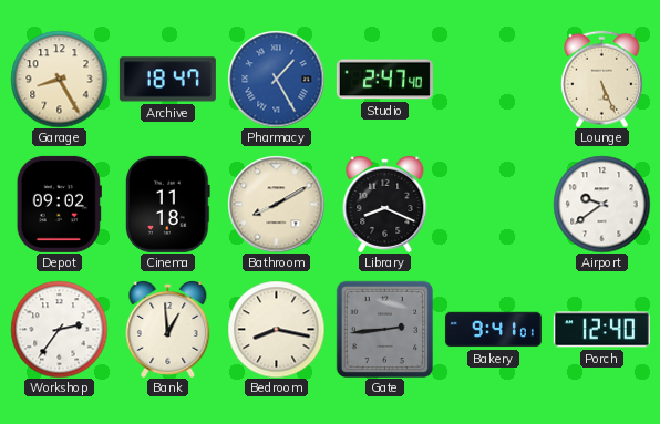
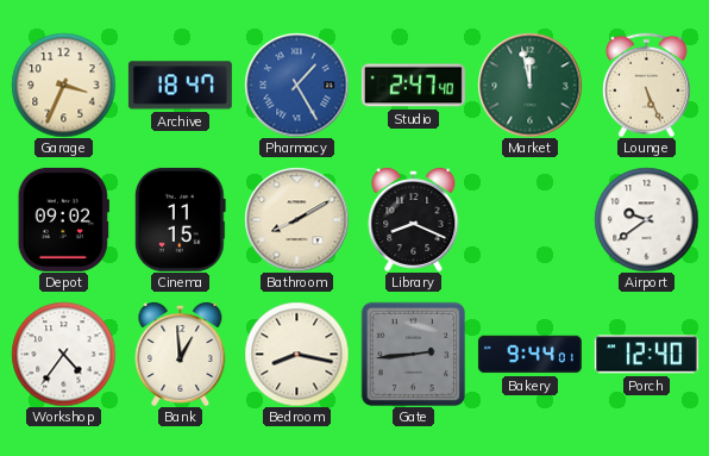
Garage: 8:25 -> 3:34
Market: none -> 11:58
Cinema: 11:18 -> 11:15
Workshop: 2:36 -> 4:36
Bakery: 9:41 -> 9:44
